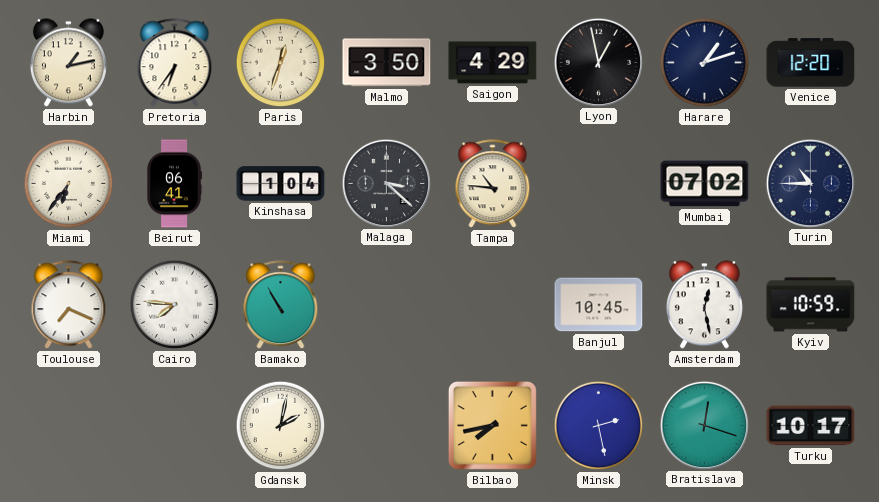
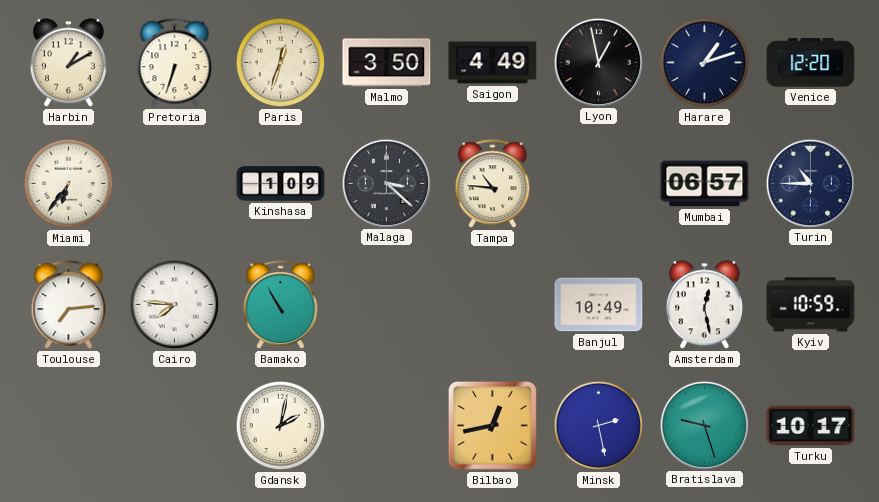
Harbin: 1:13 -> 1:10
Pretoria: 6:36 -> 6:33
Saigon: 4:29 -> 4:49
Beirut: 06:41 -> none
Kinshasa: 1:04 -> 1:09
Mumbai: 07:02 -> 06:57
Toulouse: 7:19 -> 7:14
Banjul: 10:45 -> 10:49
Bilbao: 7:43 -> 12:43
Bratislava: 12:18 -> 9:27
